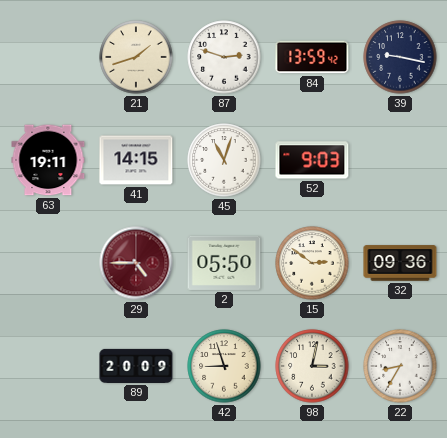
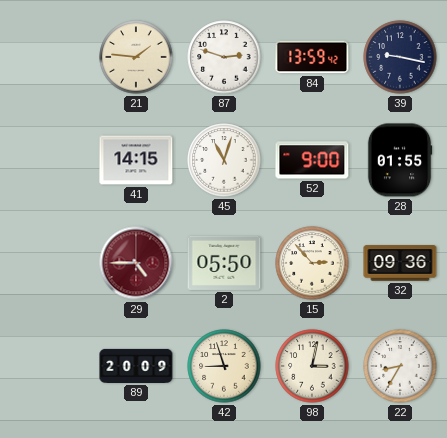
21: 1:42 -> 1:46
63: 19:11 -> none
52: 9:03 -> 9:00
28: none -> 01:55
15: 2:51 -> 2:53
